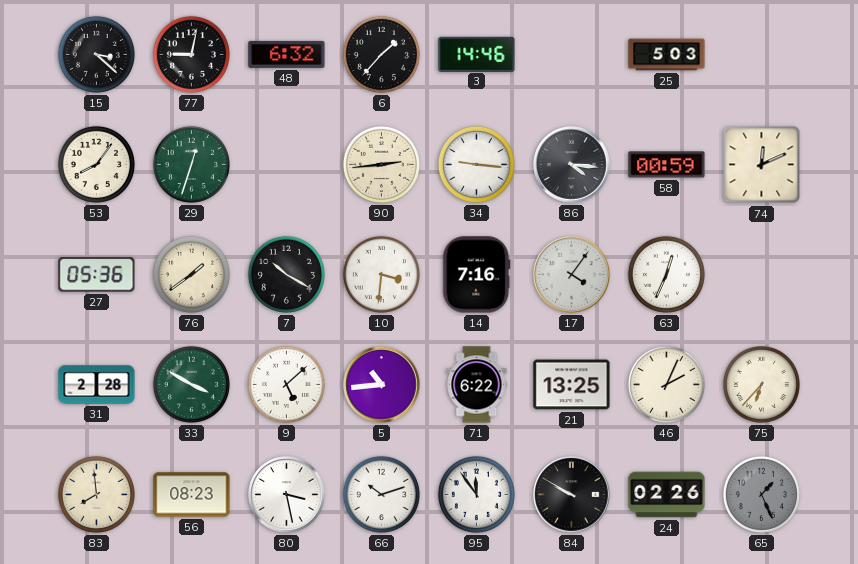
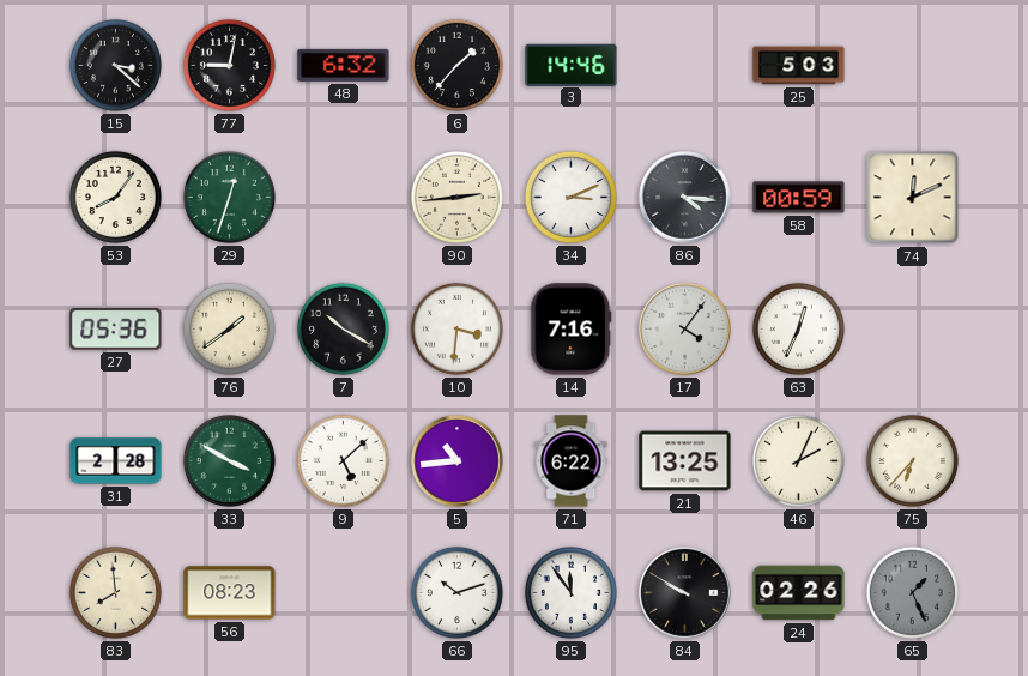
34: 9:16 -> 3:11
80: 3:28 -> none
